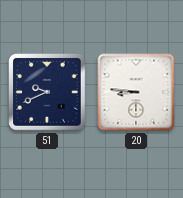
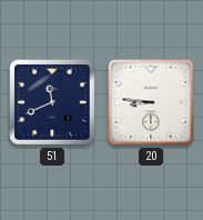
51: 9:41 -> 11:41
